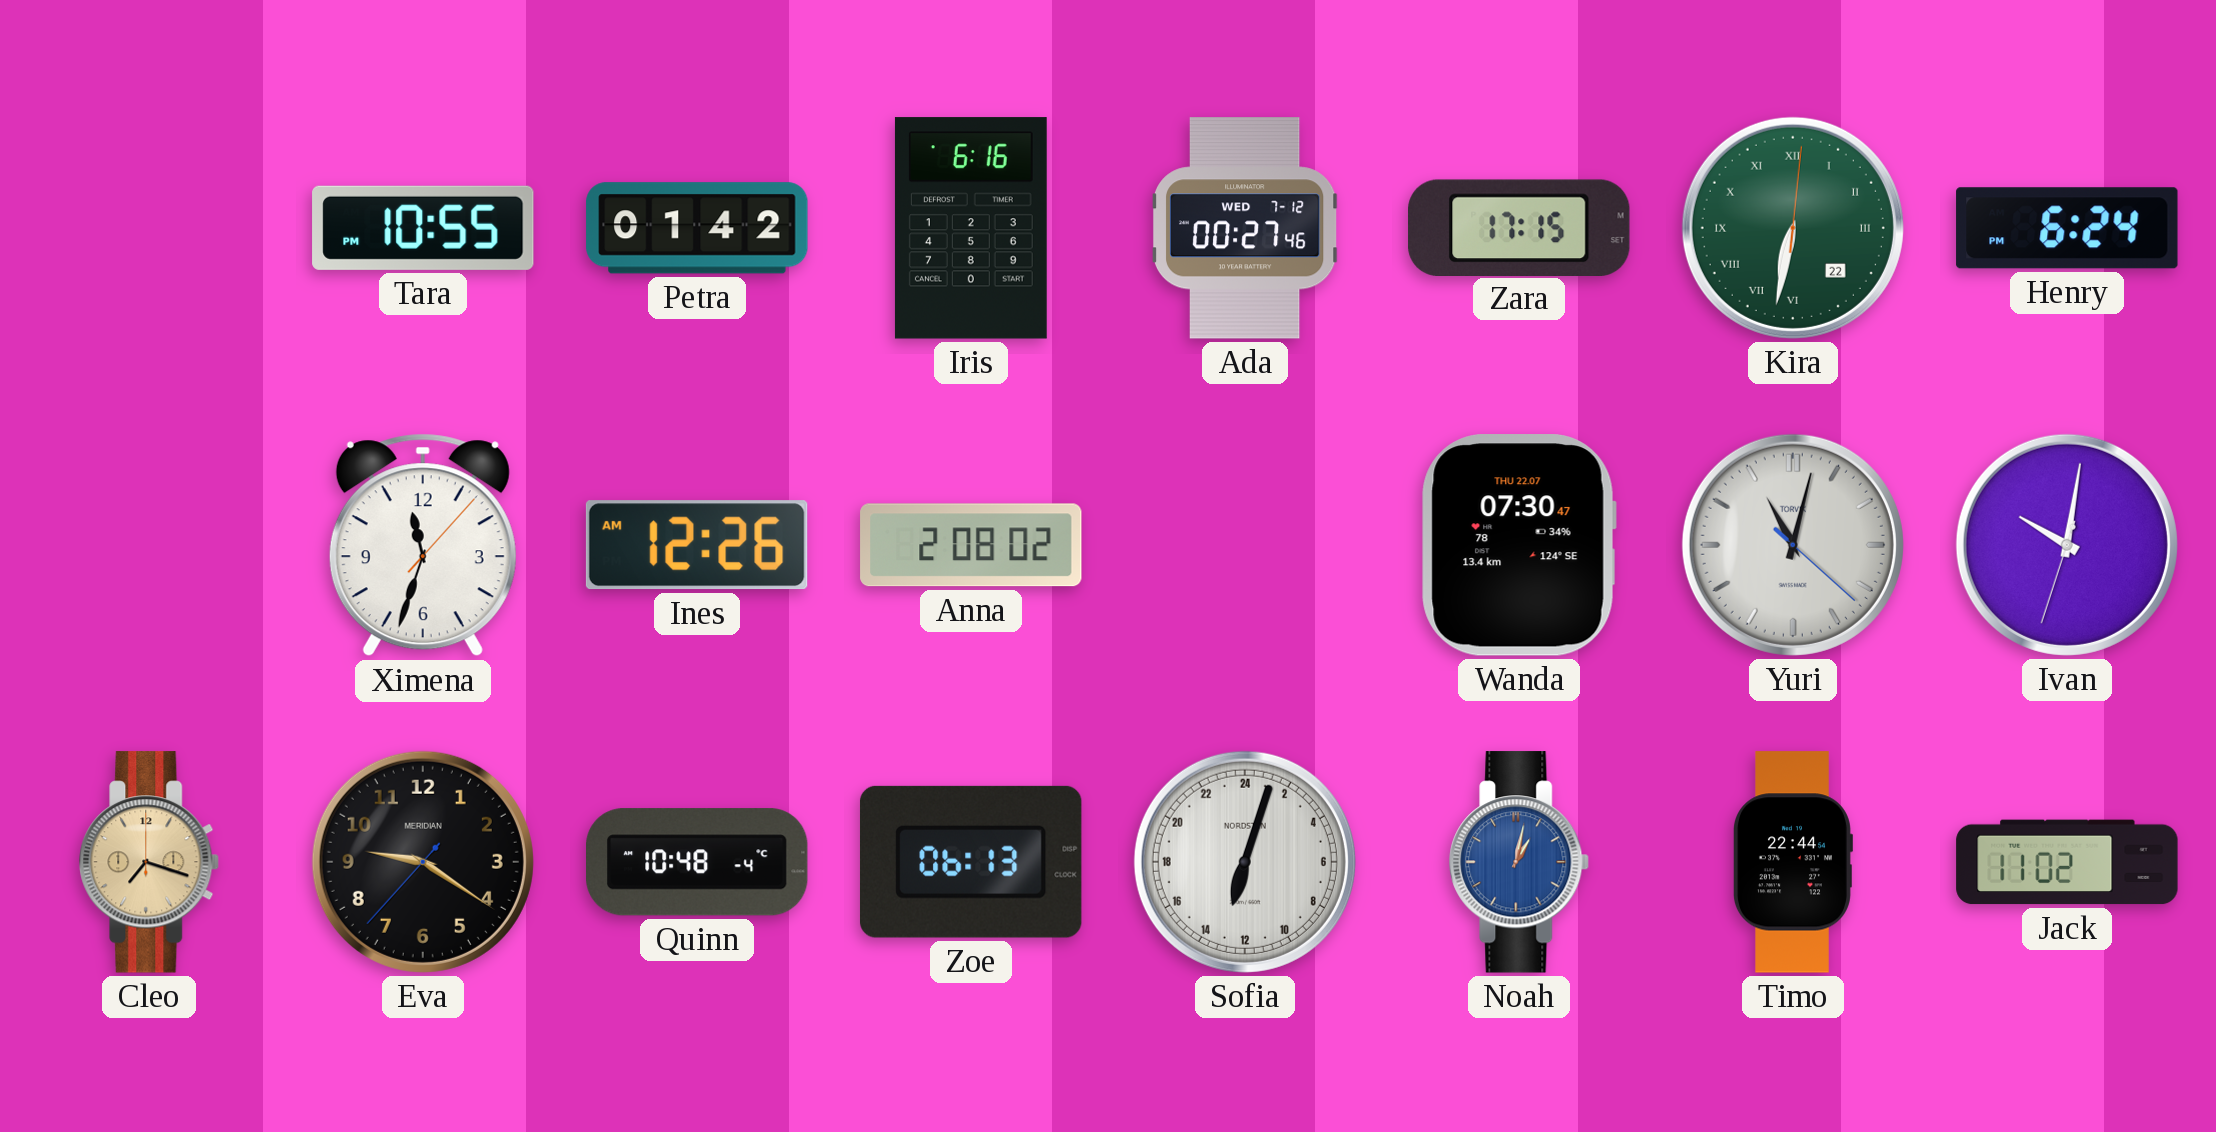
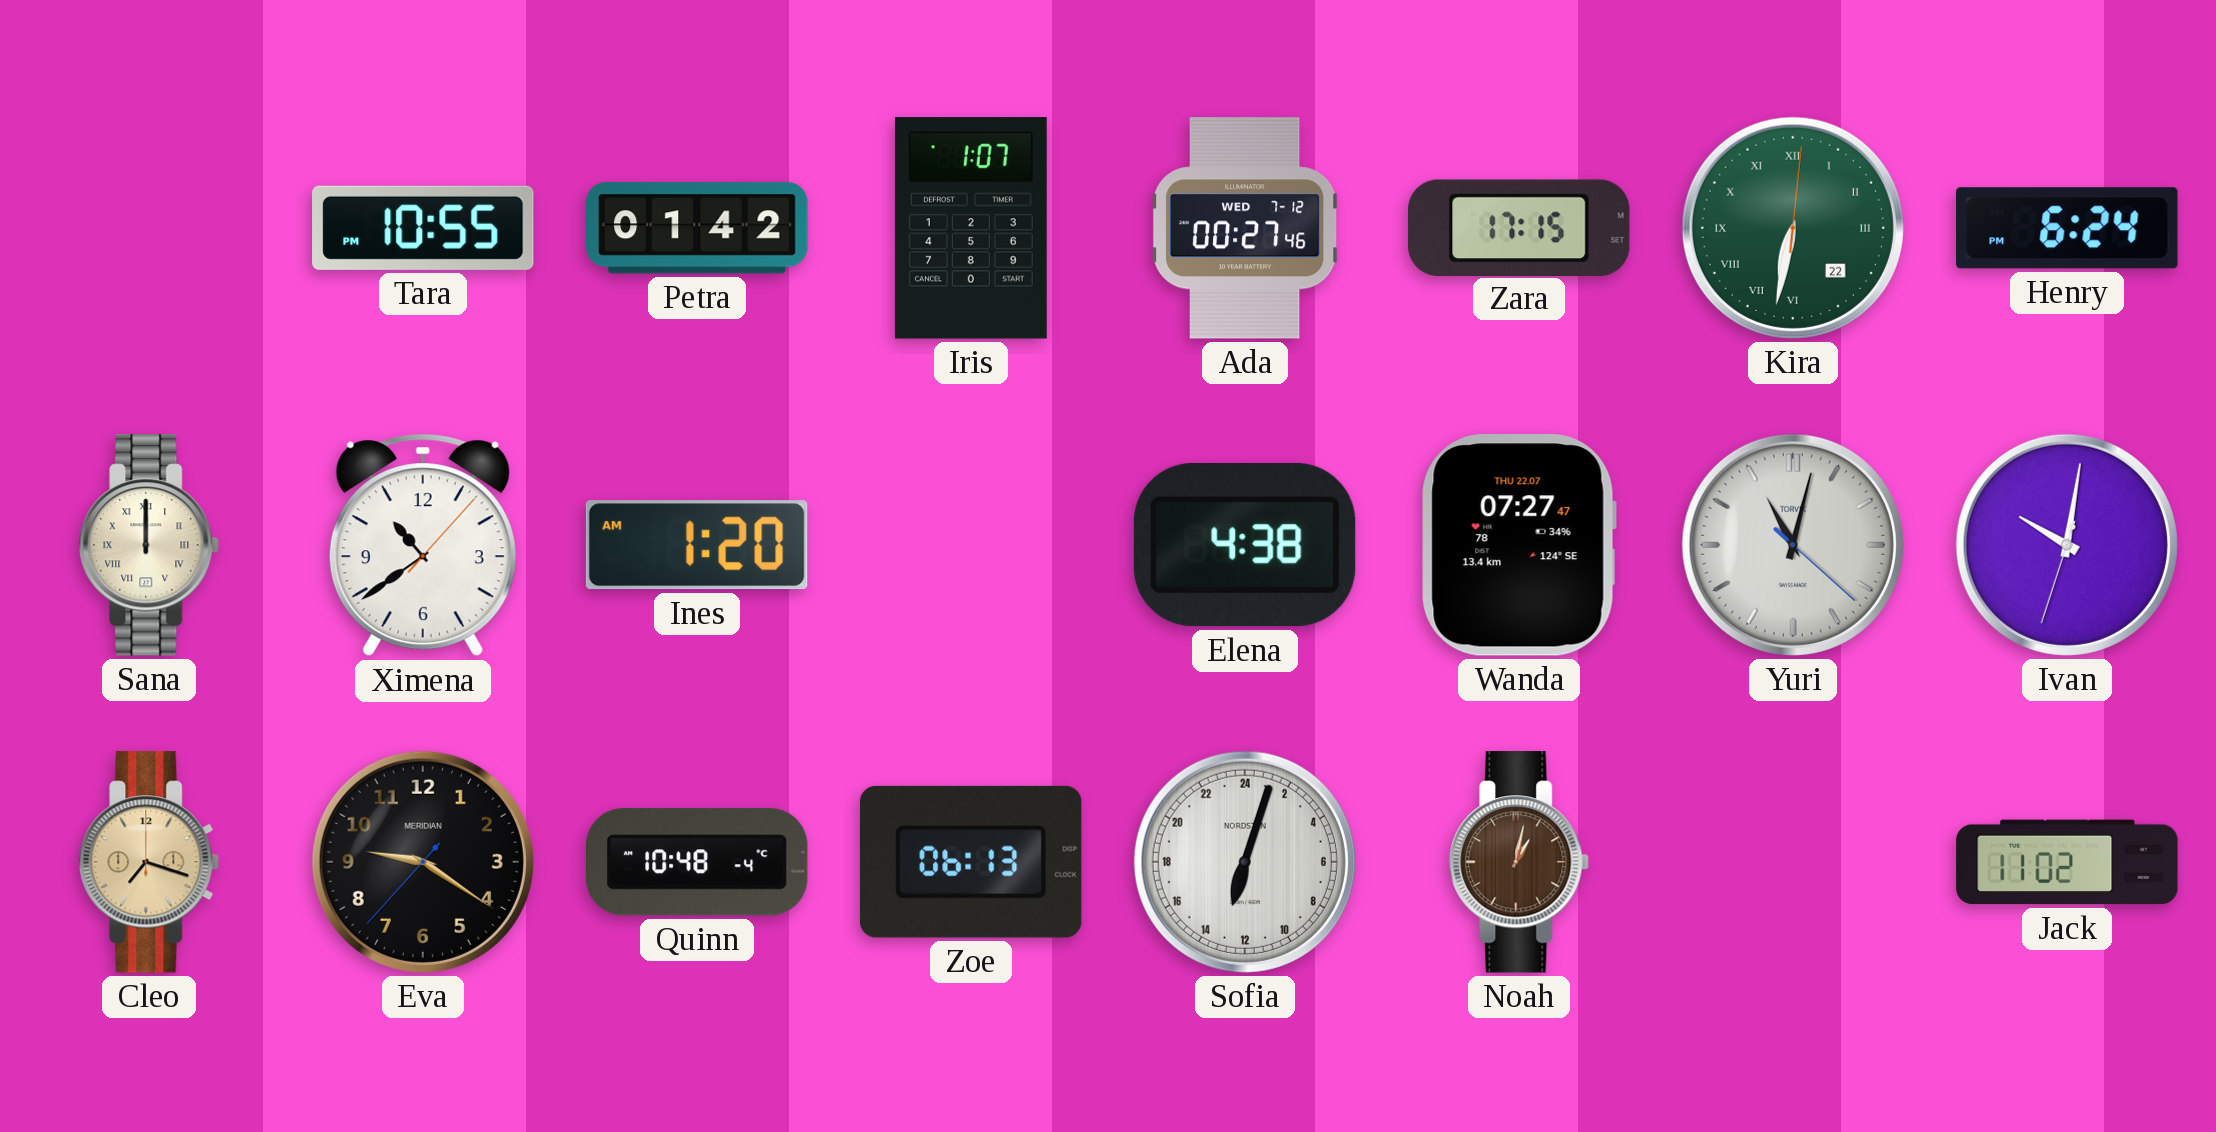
Iris: 6:16 -> 1:07
Sana: none -> 12:00
Ximena: 11:33 -> 10:39
Ines: 12:26 -> 1:20
Anna: 2:08 -> none
Elena: none -> 4:38
Wanda: 07:30 -> 07:27
Noah dial: blue -> brown
Timo: 22:44 -> none
